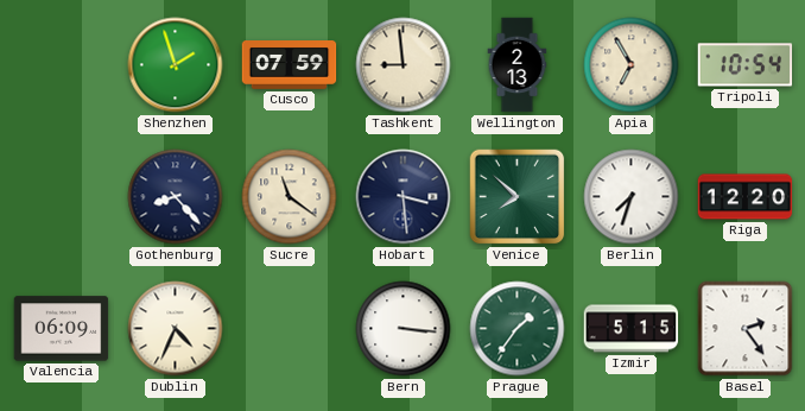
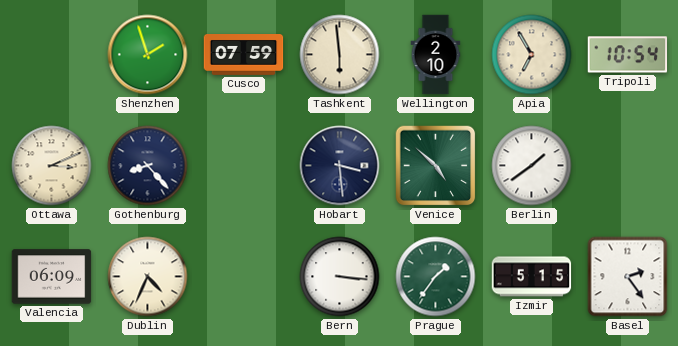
Tashkent: 8:59 -> 5:59
Wellington: 2:13 -> 2:10
Ottawa: none -> 3:11
Sucre: 11:21 -> none
Venice: 7:52 -> 4:52
Berlin: 7:33 -> 1:39
Riga: 12:20 -> none
